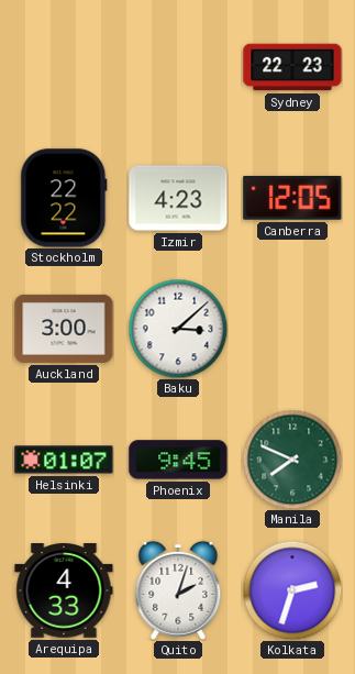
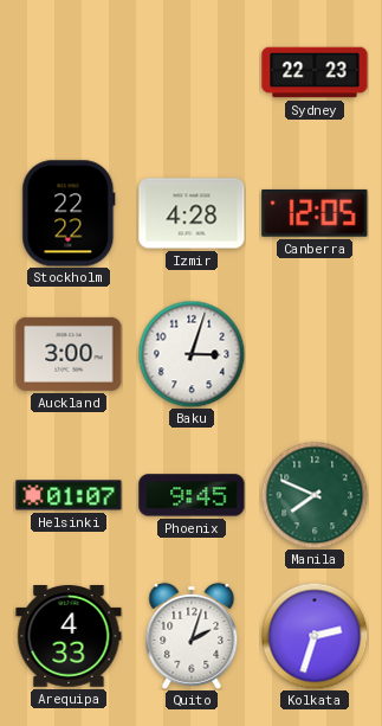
Izmir: 4:23 -> 4:28
Baku: 3:08 -> 3:03
